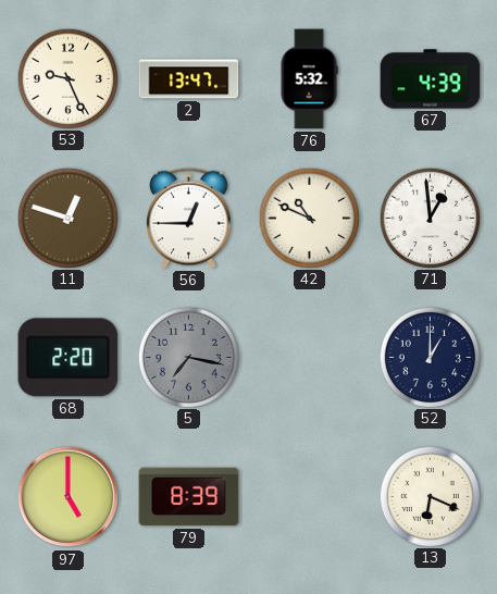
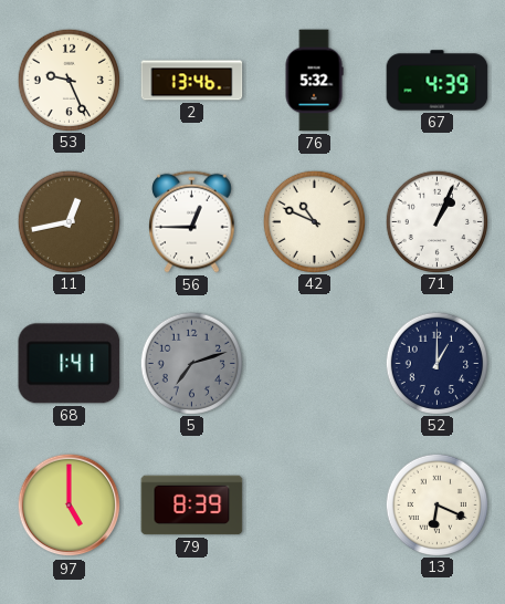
2: 13:47 -> 13:46
11: 12:48 -> 12:43
71: 12:59 -> 1:04
68: 2:20 -> 1:41
5: 7:17 -> 7:12
